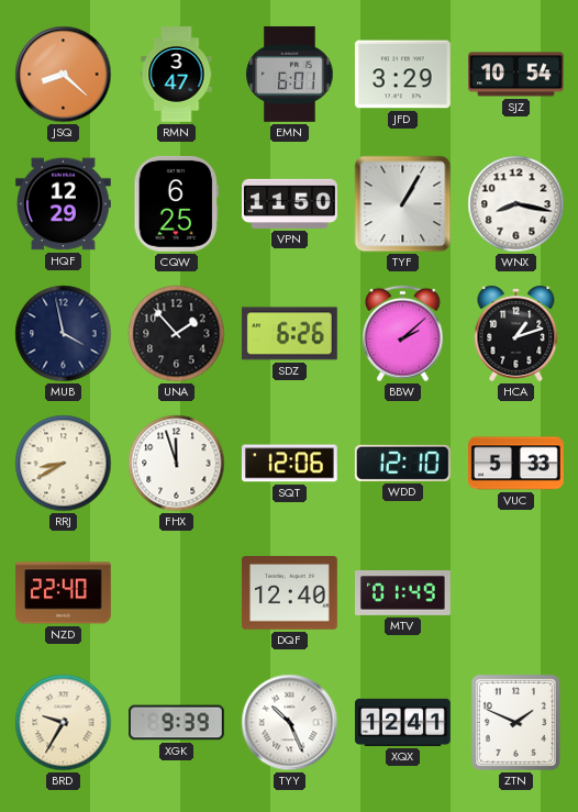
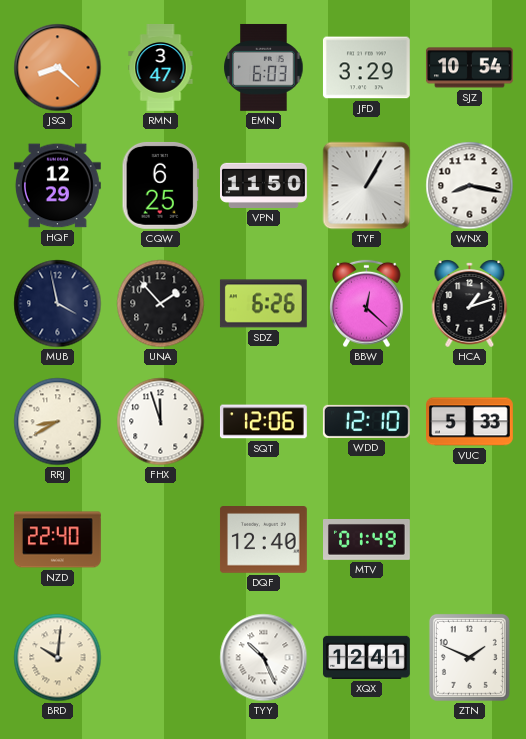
EMN: 6:01 -> 6:03
BBW: 2:08 -> 12:22
BRD: 9:35 -> 10:01
XGK: 9:39 -> none
